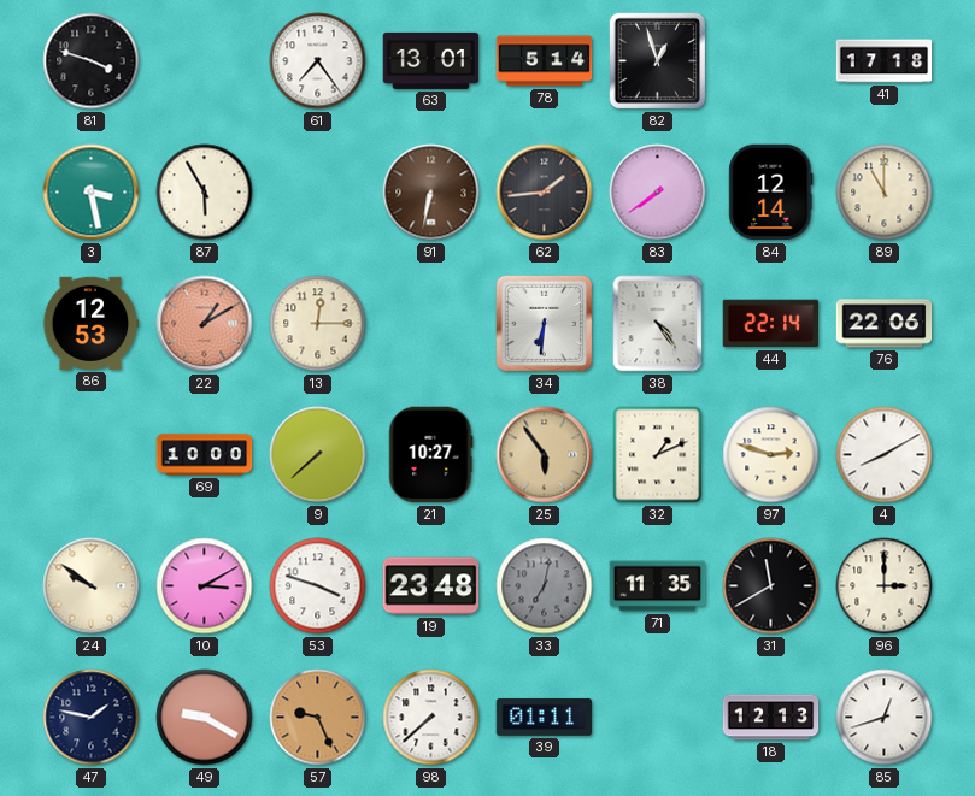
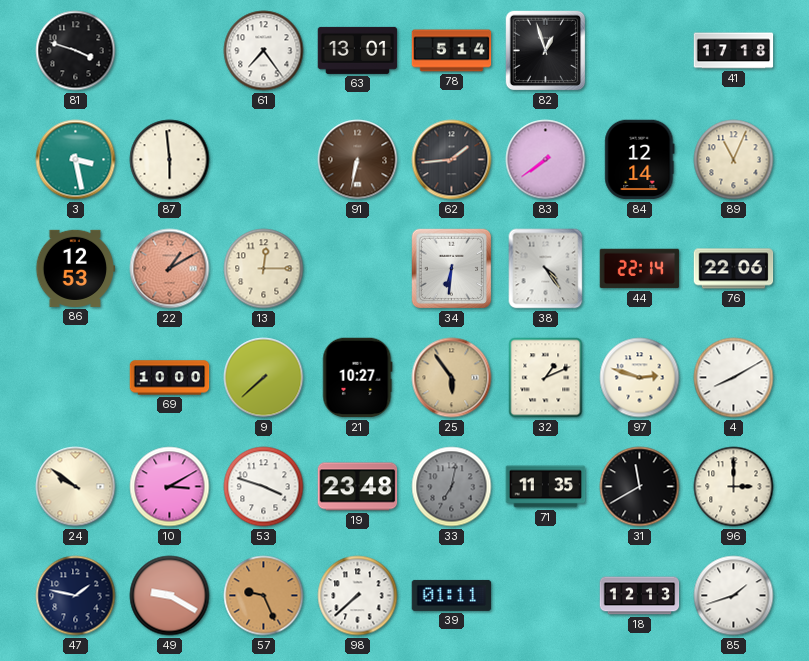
87: 5:55 -> 5:59
89: 11:00 -> 11:04
85: 12:42 -> 1:42
